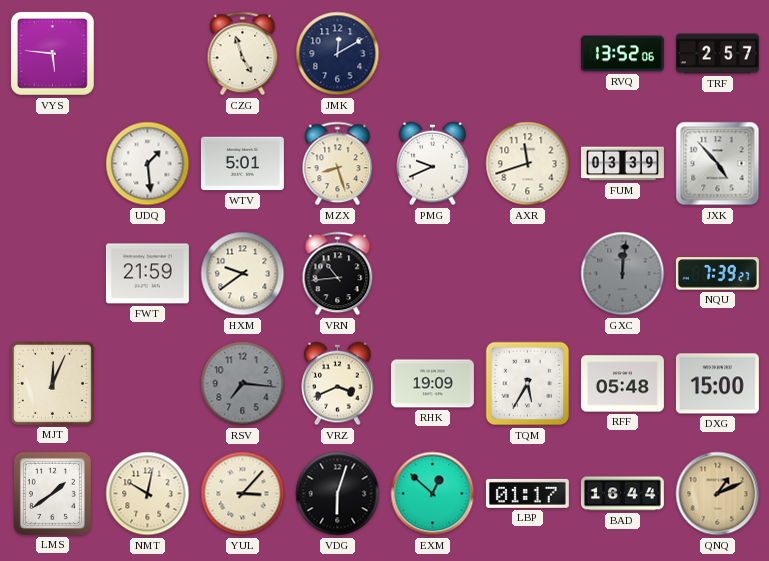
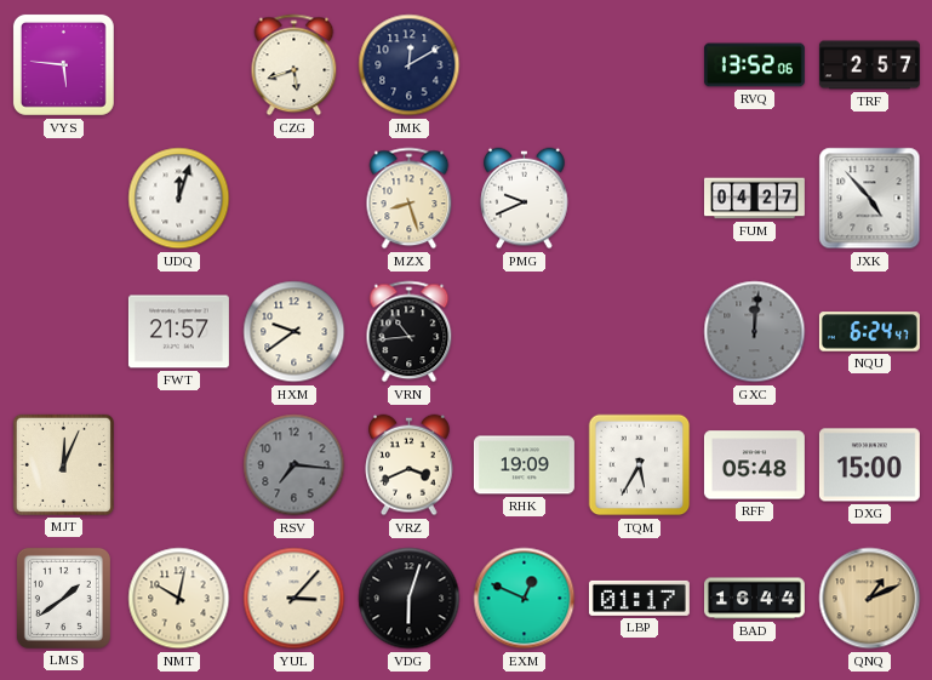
CZG: 4:57 -> 5:42
UDQ: 1:29 -> 12:03
WTV: 5:01 -> none
AXR: 11:42 -> none
FUM: 03:39 -> 04:27
FWT: 21:59 -> 21:57
NQU: 7:39 -> 6:24
EXM: 12:52 -> 12:49
